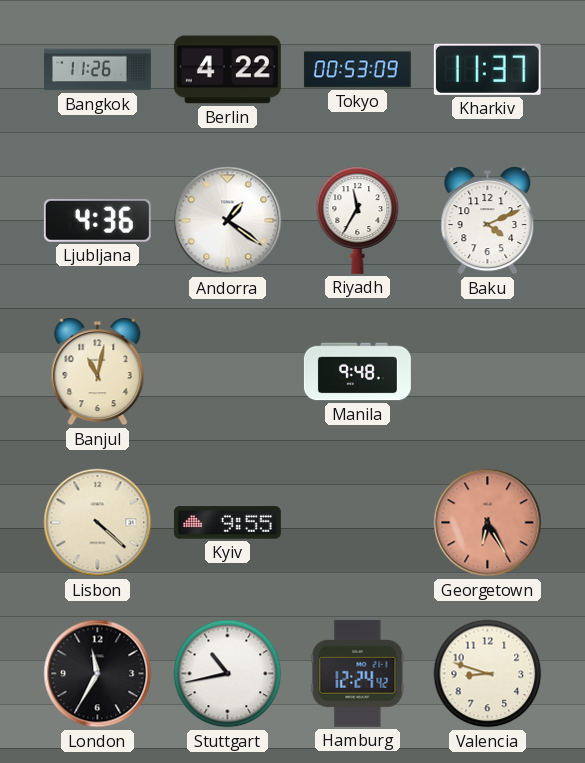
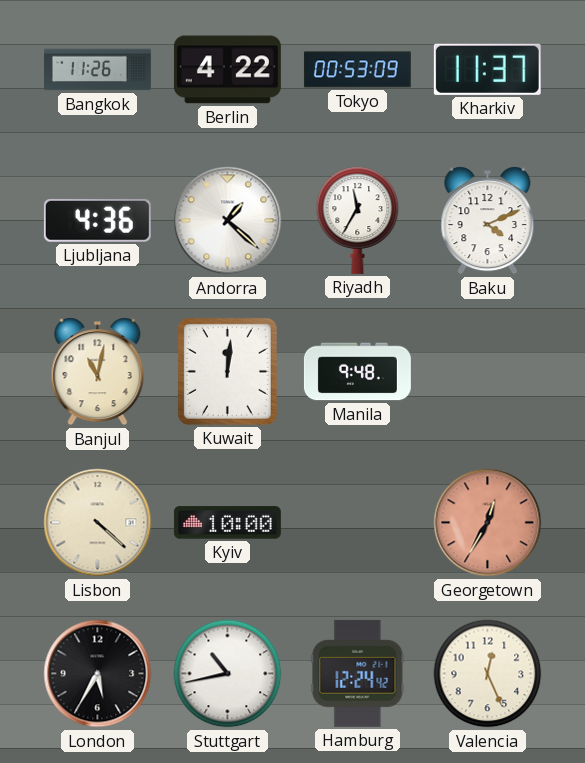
Andorra: 1:21 -> 1:22
Kuwait: none -> 12:01
Kyiv: 9:55 -> 10:00
Georgetown: 6:25 -> 12:35
London: 11:35 -> 5:35
Valencia: 8:48 -> 12:26
